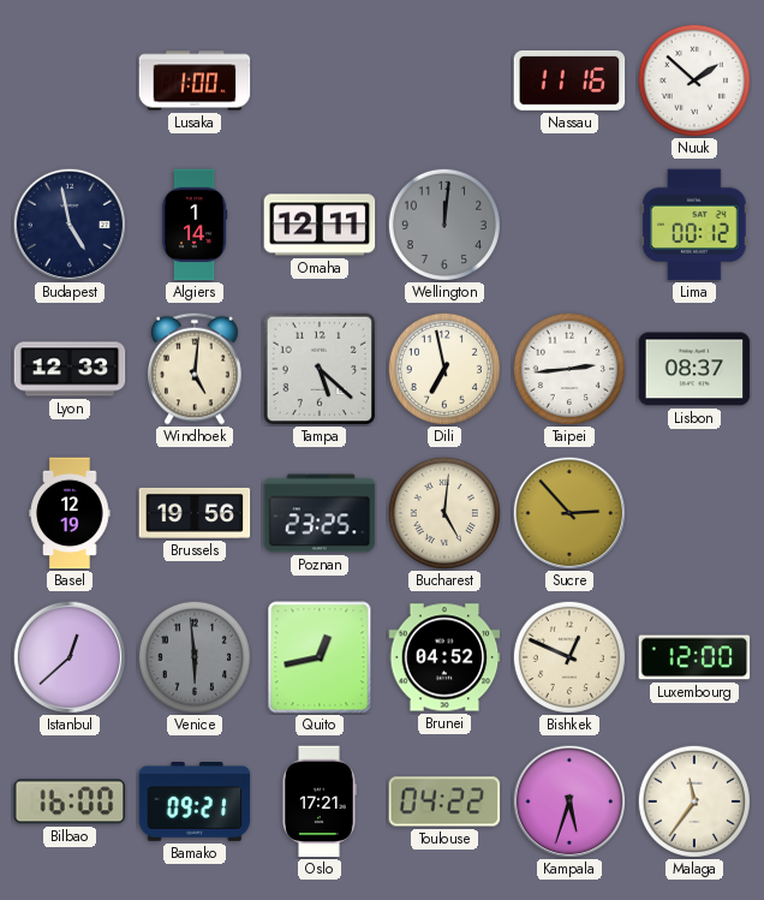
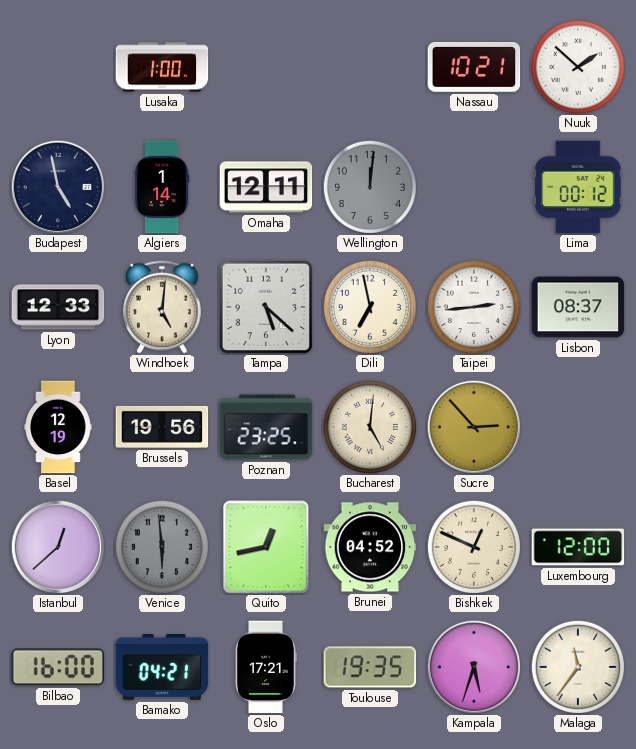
Nassau: 11:16 -> 10:21
Bamako: 09:21 -> 04:21
Toulouse: 04:22 -> 19:35
